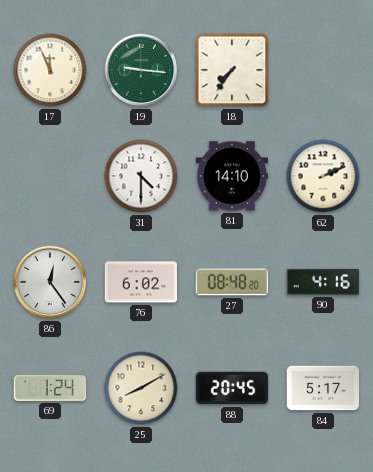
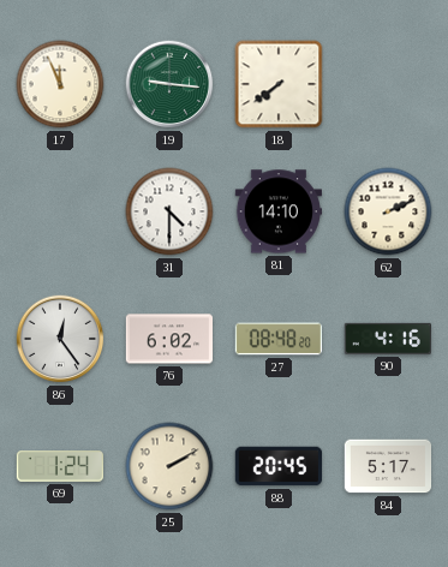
18: 7:36 -> 7:39
25: 8:10 -> 2:10
